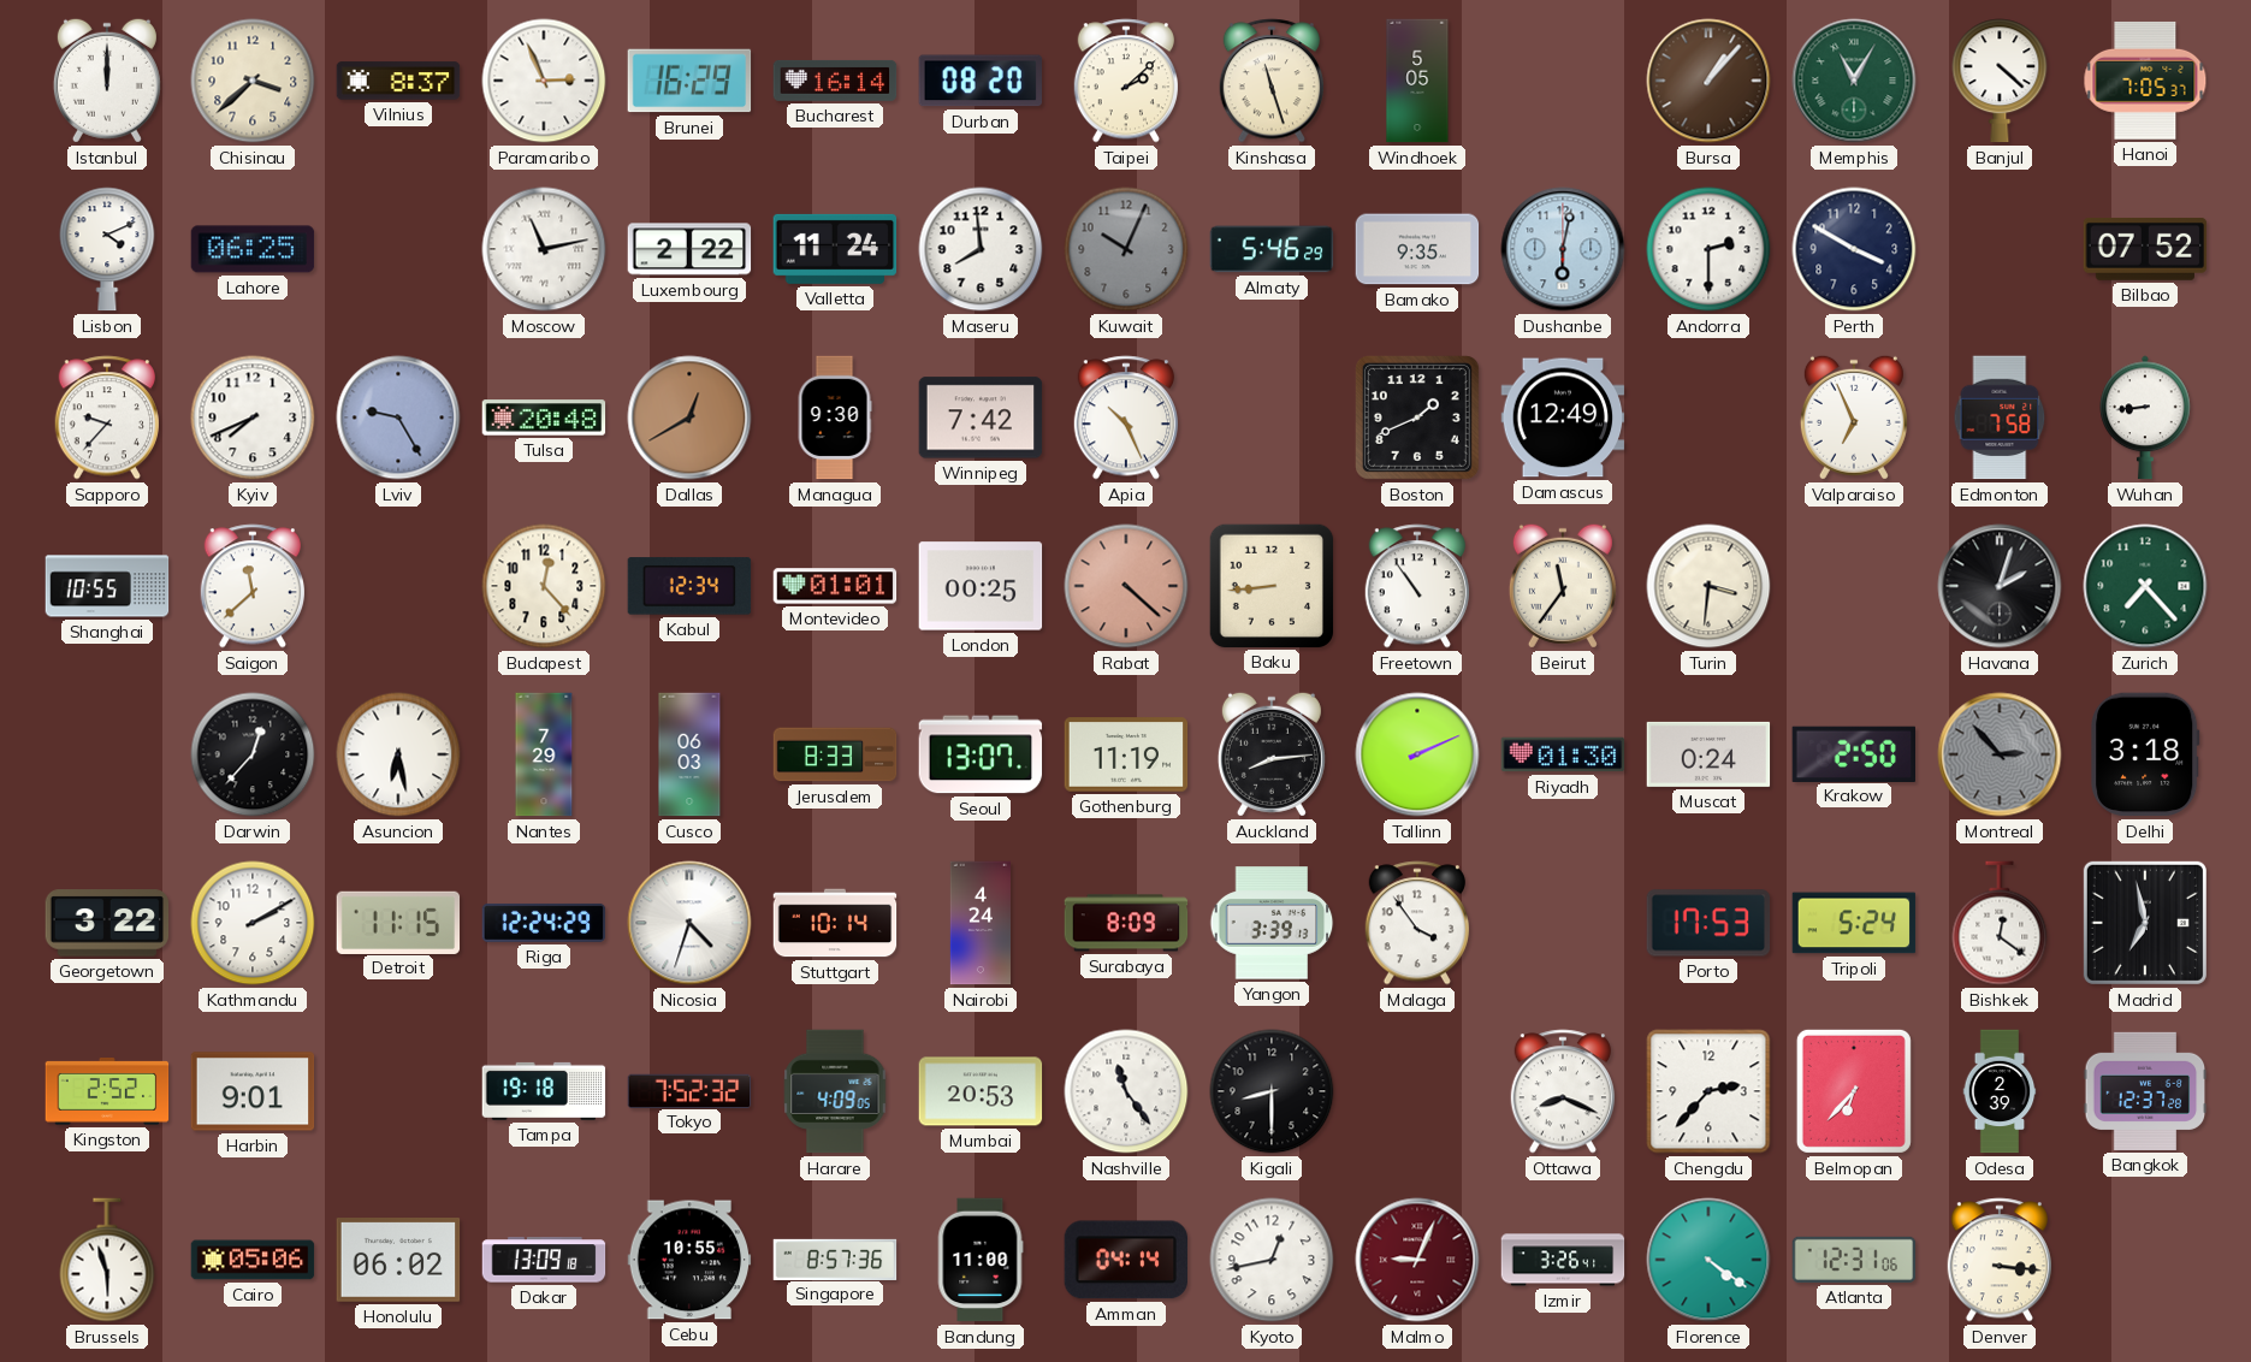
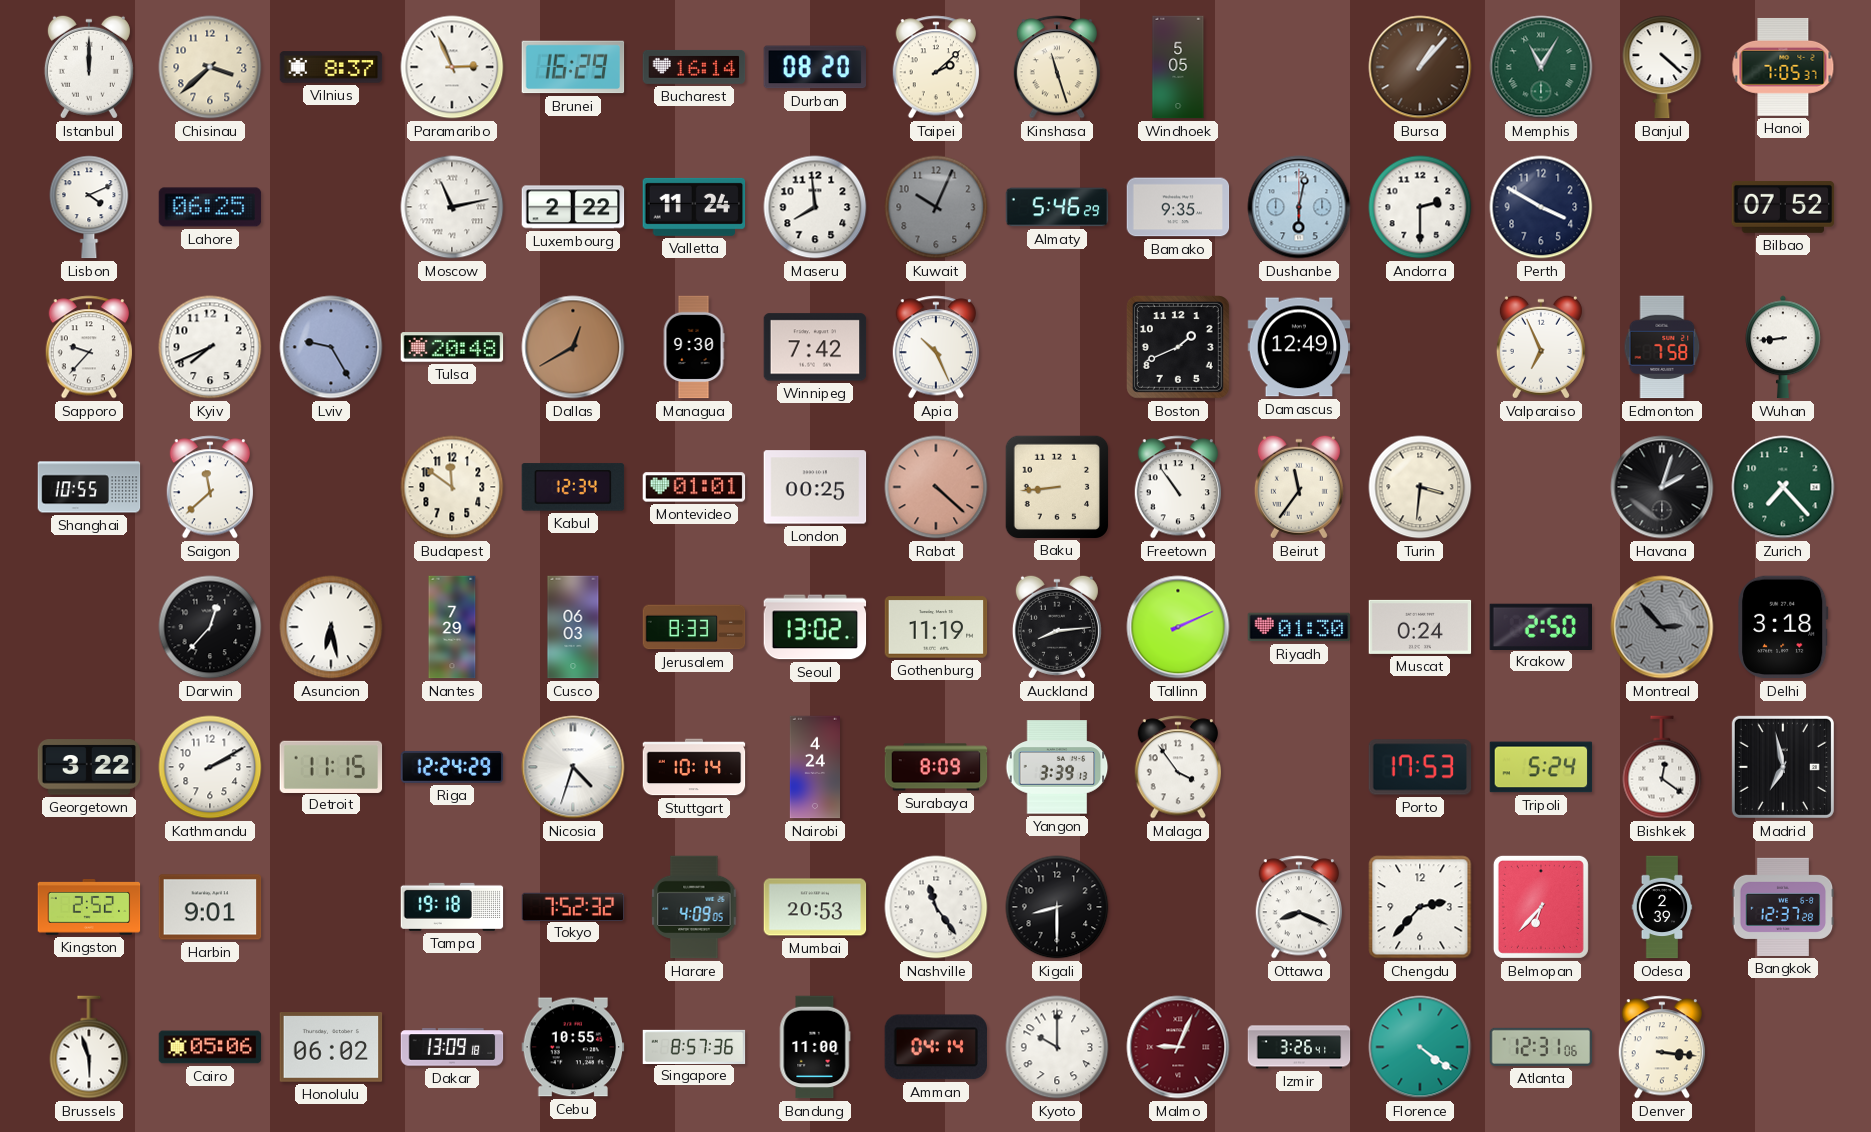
Budapest: 12:23 -> 11:51
Seoul: 13:07 -> 13:02
Kyoto: 12:43 -> 10:00
